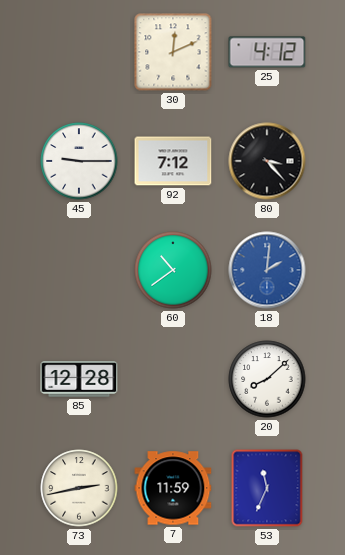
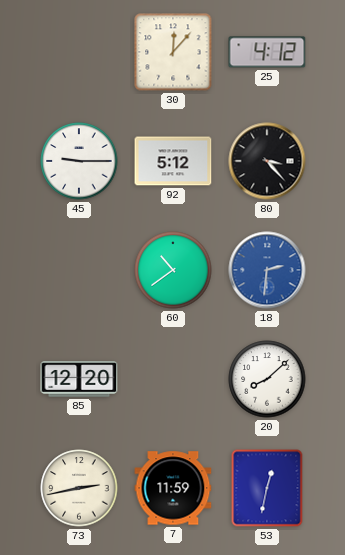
30: 12:11 -> 12:07
92: 7:12 -> 5:12
18: 2:01 -> 2:31
85: 12:28 -> 12:20
53: 11:34 -> 12:32
